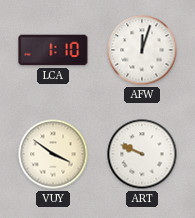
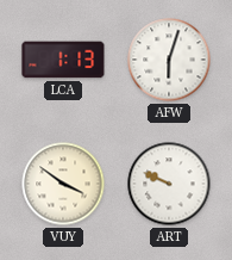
LCA: 1:10 -> 1:13
AFW: 12:03 -> 6:03
